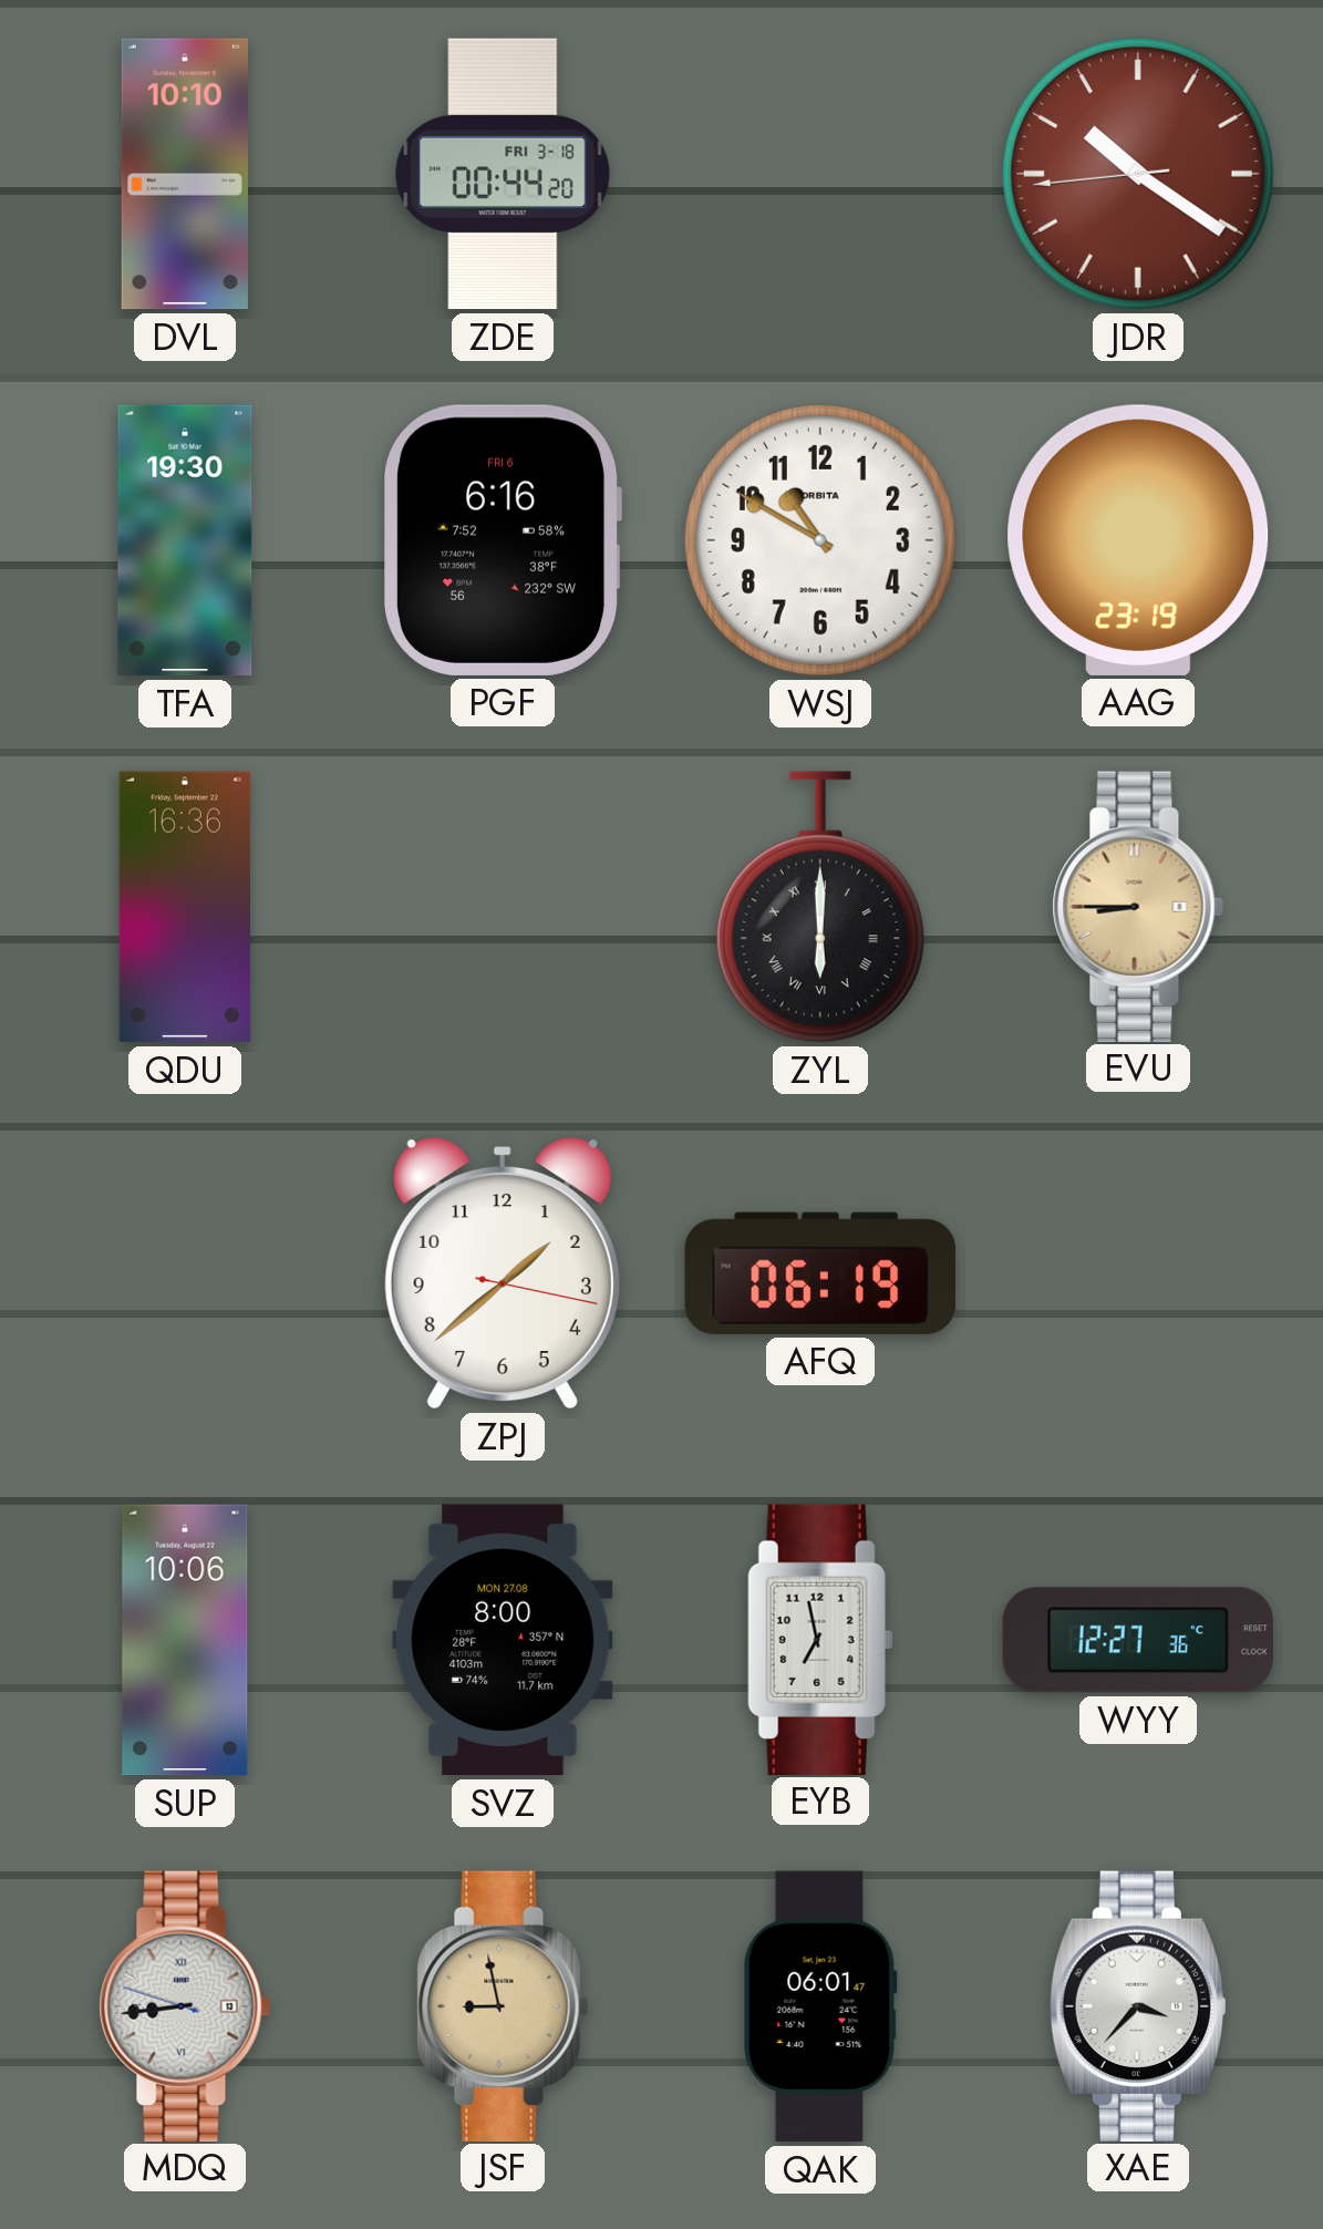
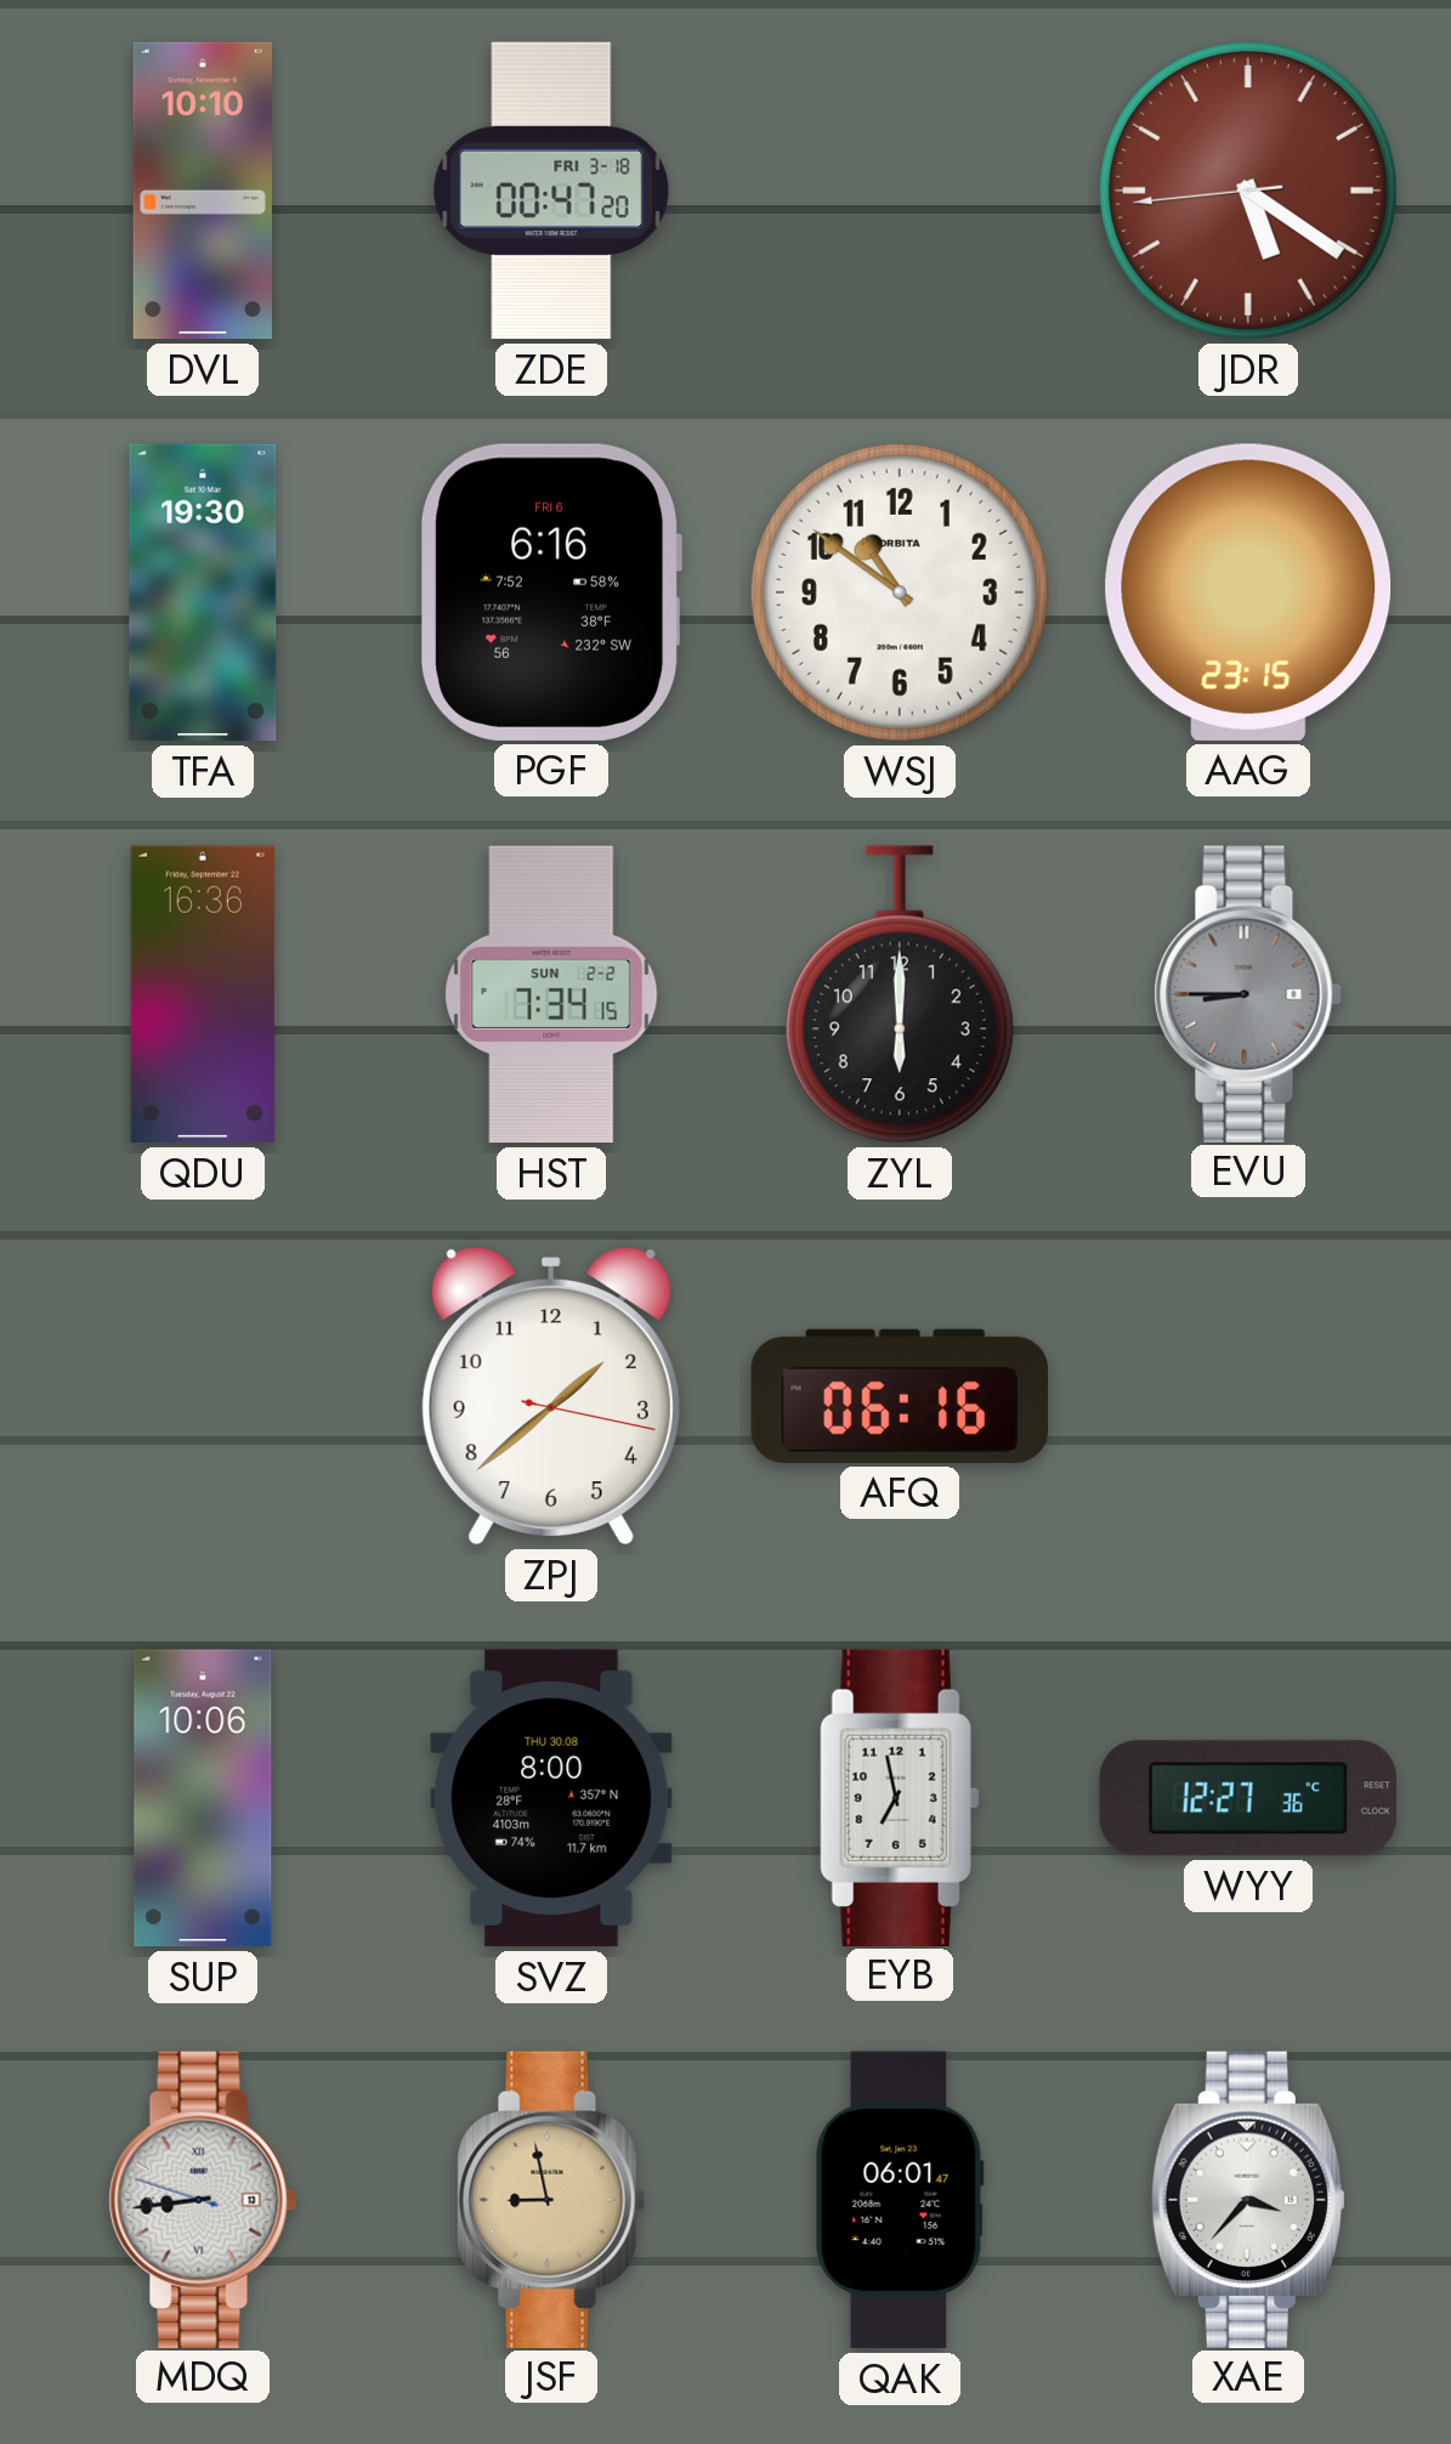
ZDE: 00:44 -> 00:47
JDR: 10:20 -> 5:20
WSJ: 10:50 -> 10:51
AAG: 23:19 -> 23:15
HST: none -> 7:34
ZYL numerals: Roman -> Arabic
EVU dial: champagne -> grey
AFQ: 06:19 -> 06:16
SVZ date: MON 27.08 -> THU 30.08
